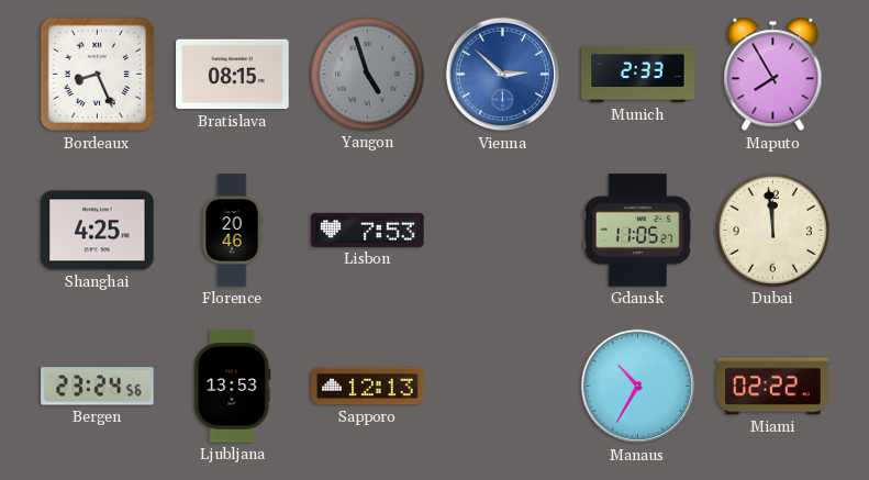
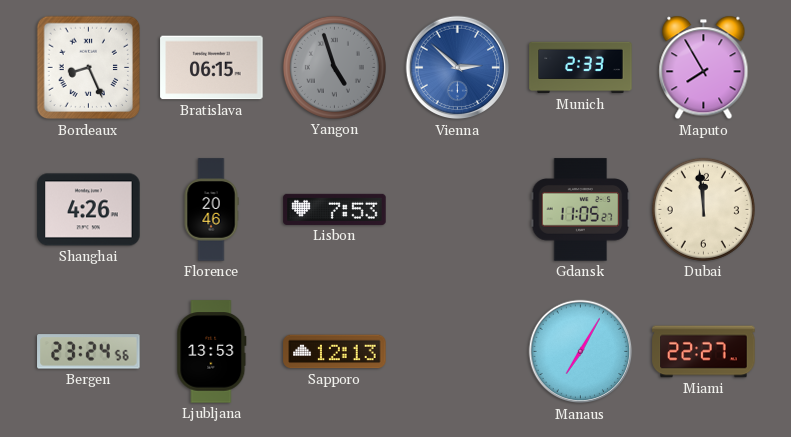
Bratislava: 08:15 -> 06:15
Shanghai: 4:25 -> 4:26
Manaus: 10:35 -> 7:05
Miami: 02:22 -> 22:27
